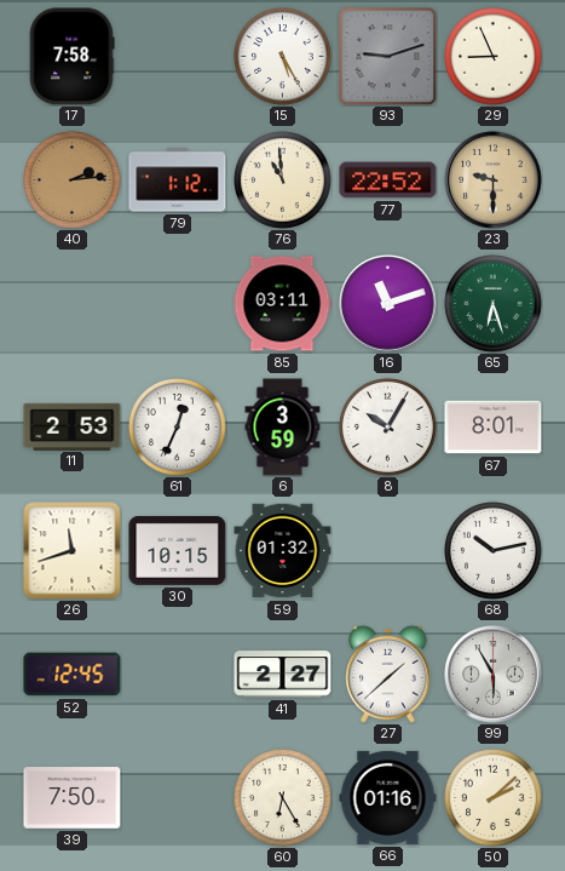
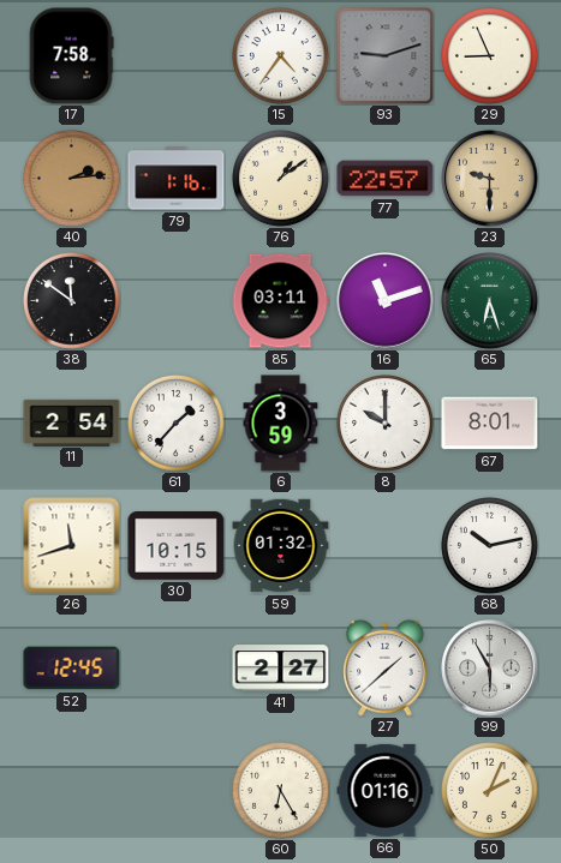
15: 5:25 -> 4:36
79: 1:12 -> 1:16
76: 10:59 -> 1:09
77: 22:52 -> 22:57
38: none -> 11:51
11: 2:53 -> 2:54
61: 12:34 -> 1:37
8: 10:05 -> 10:00
39: 7:50 -> none
50: 2:08 -> 2:04
